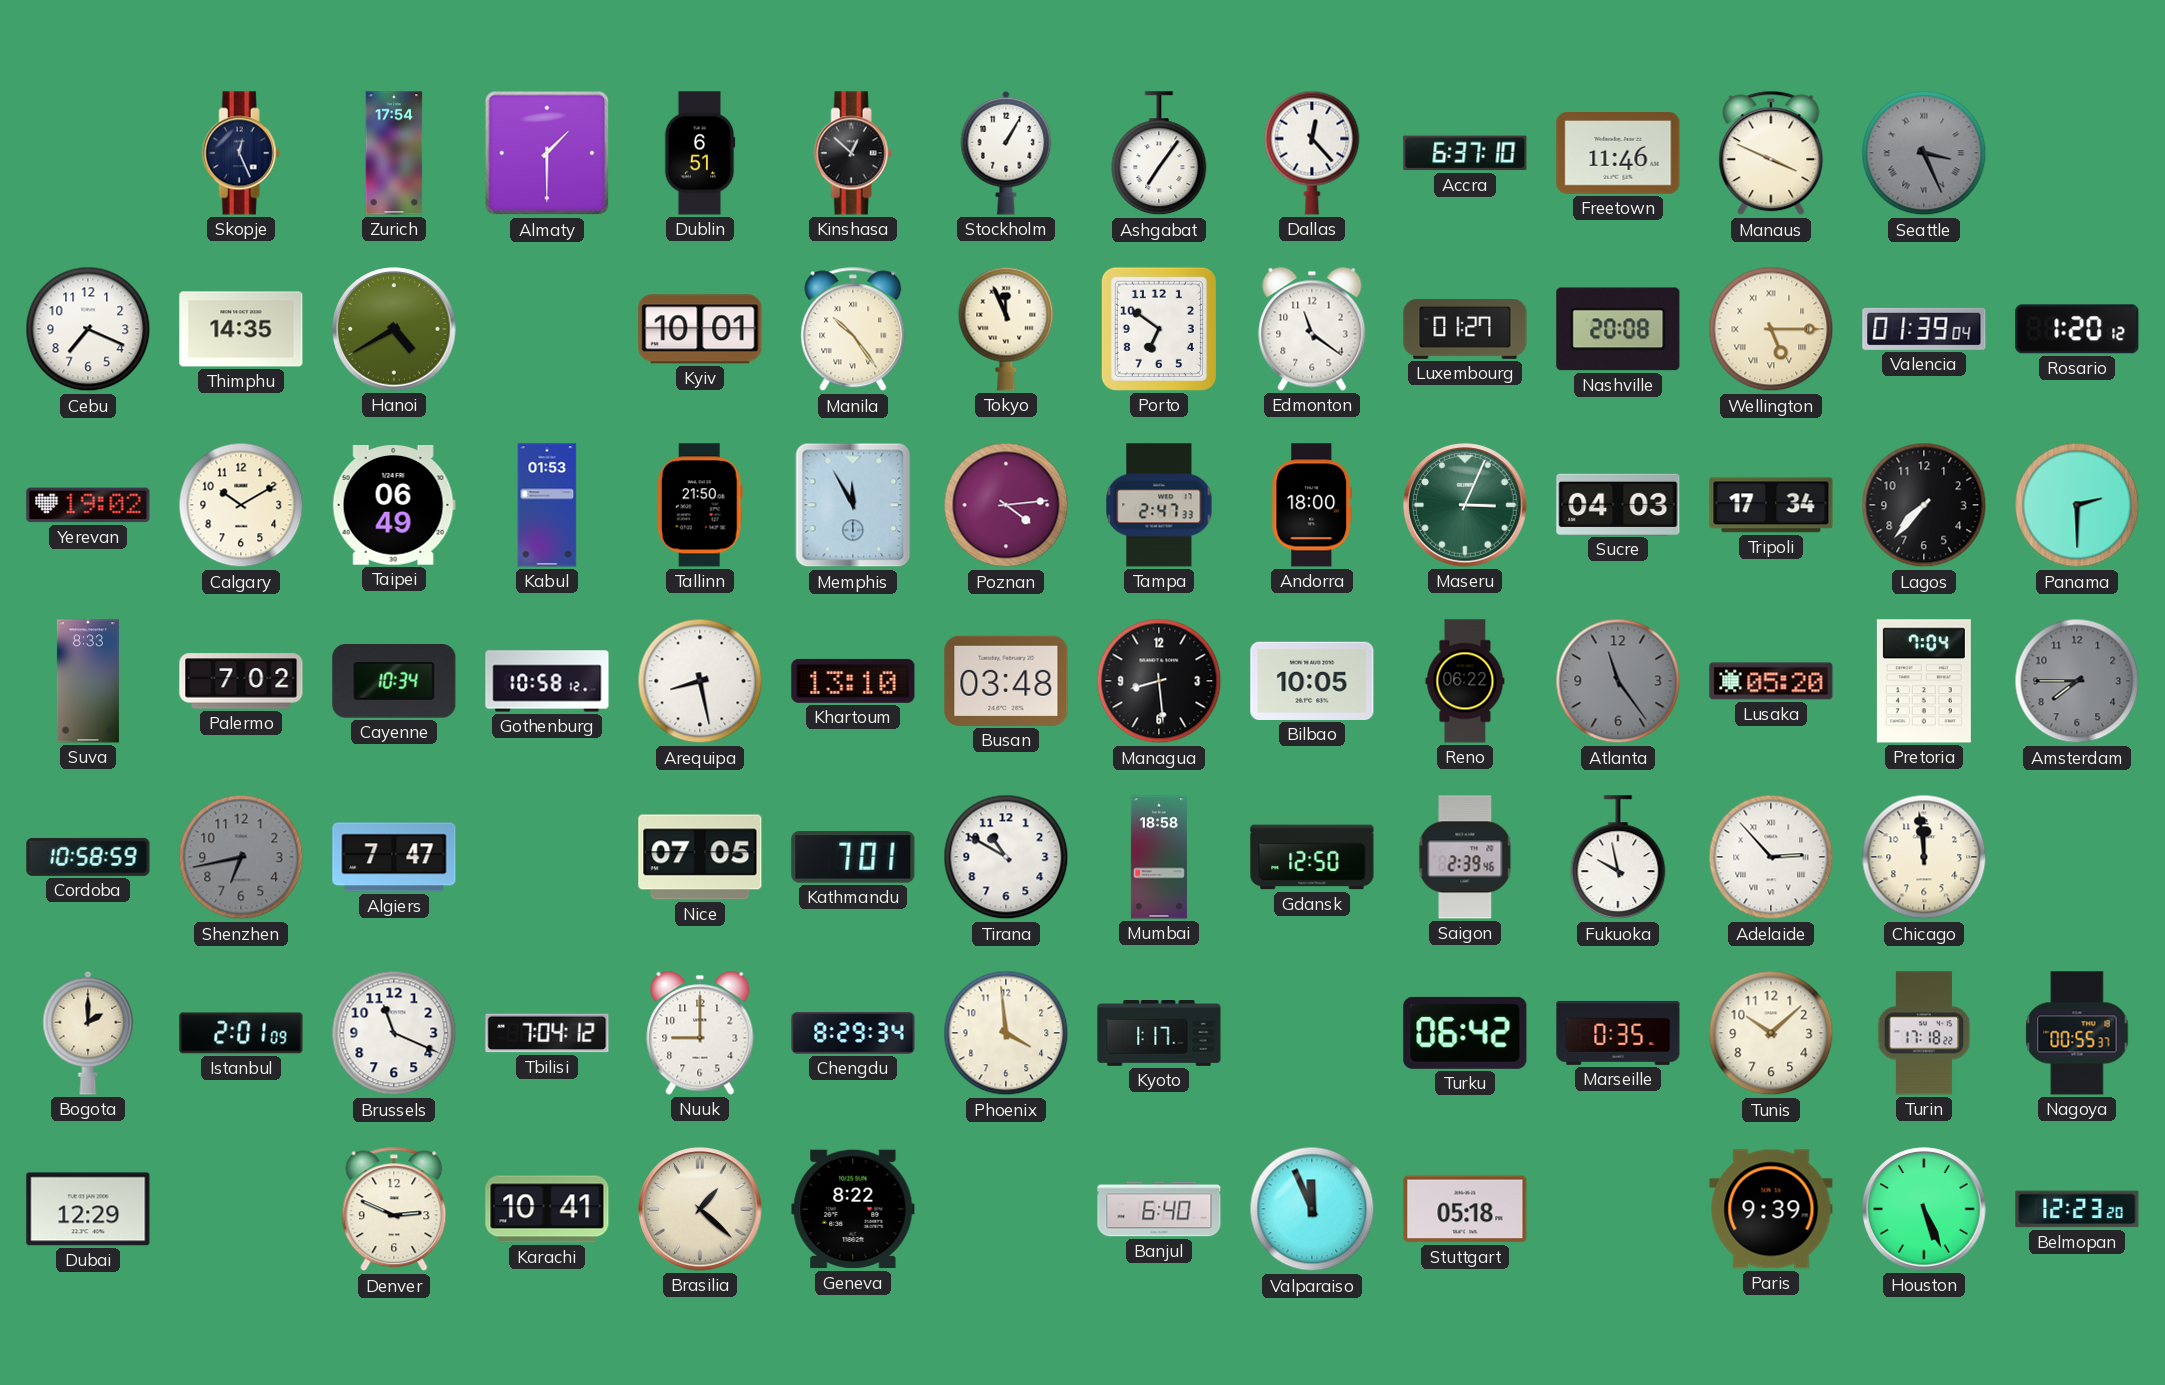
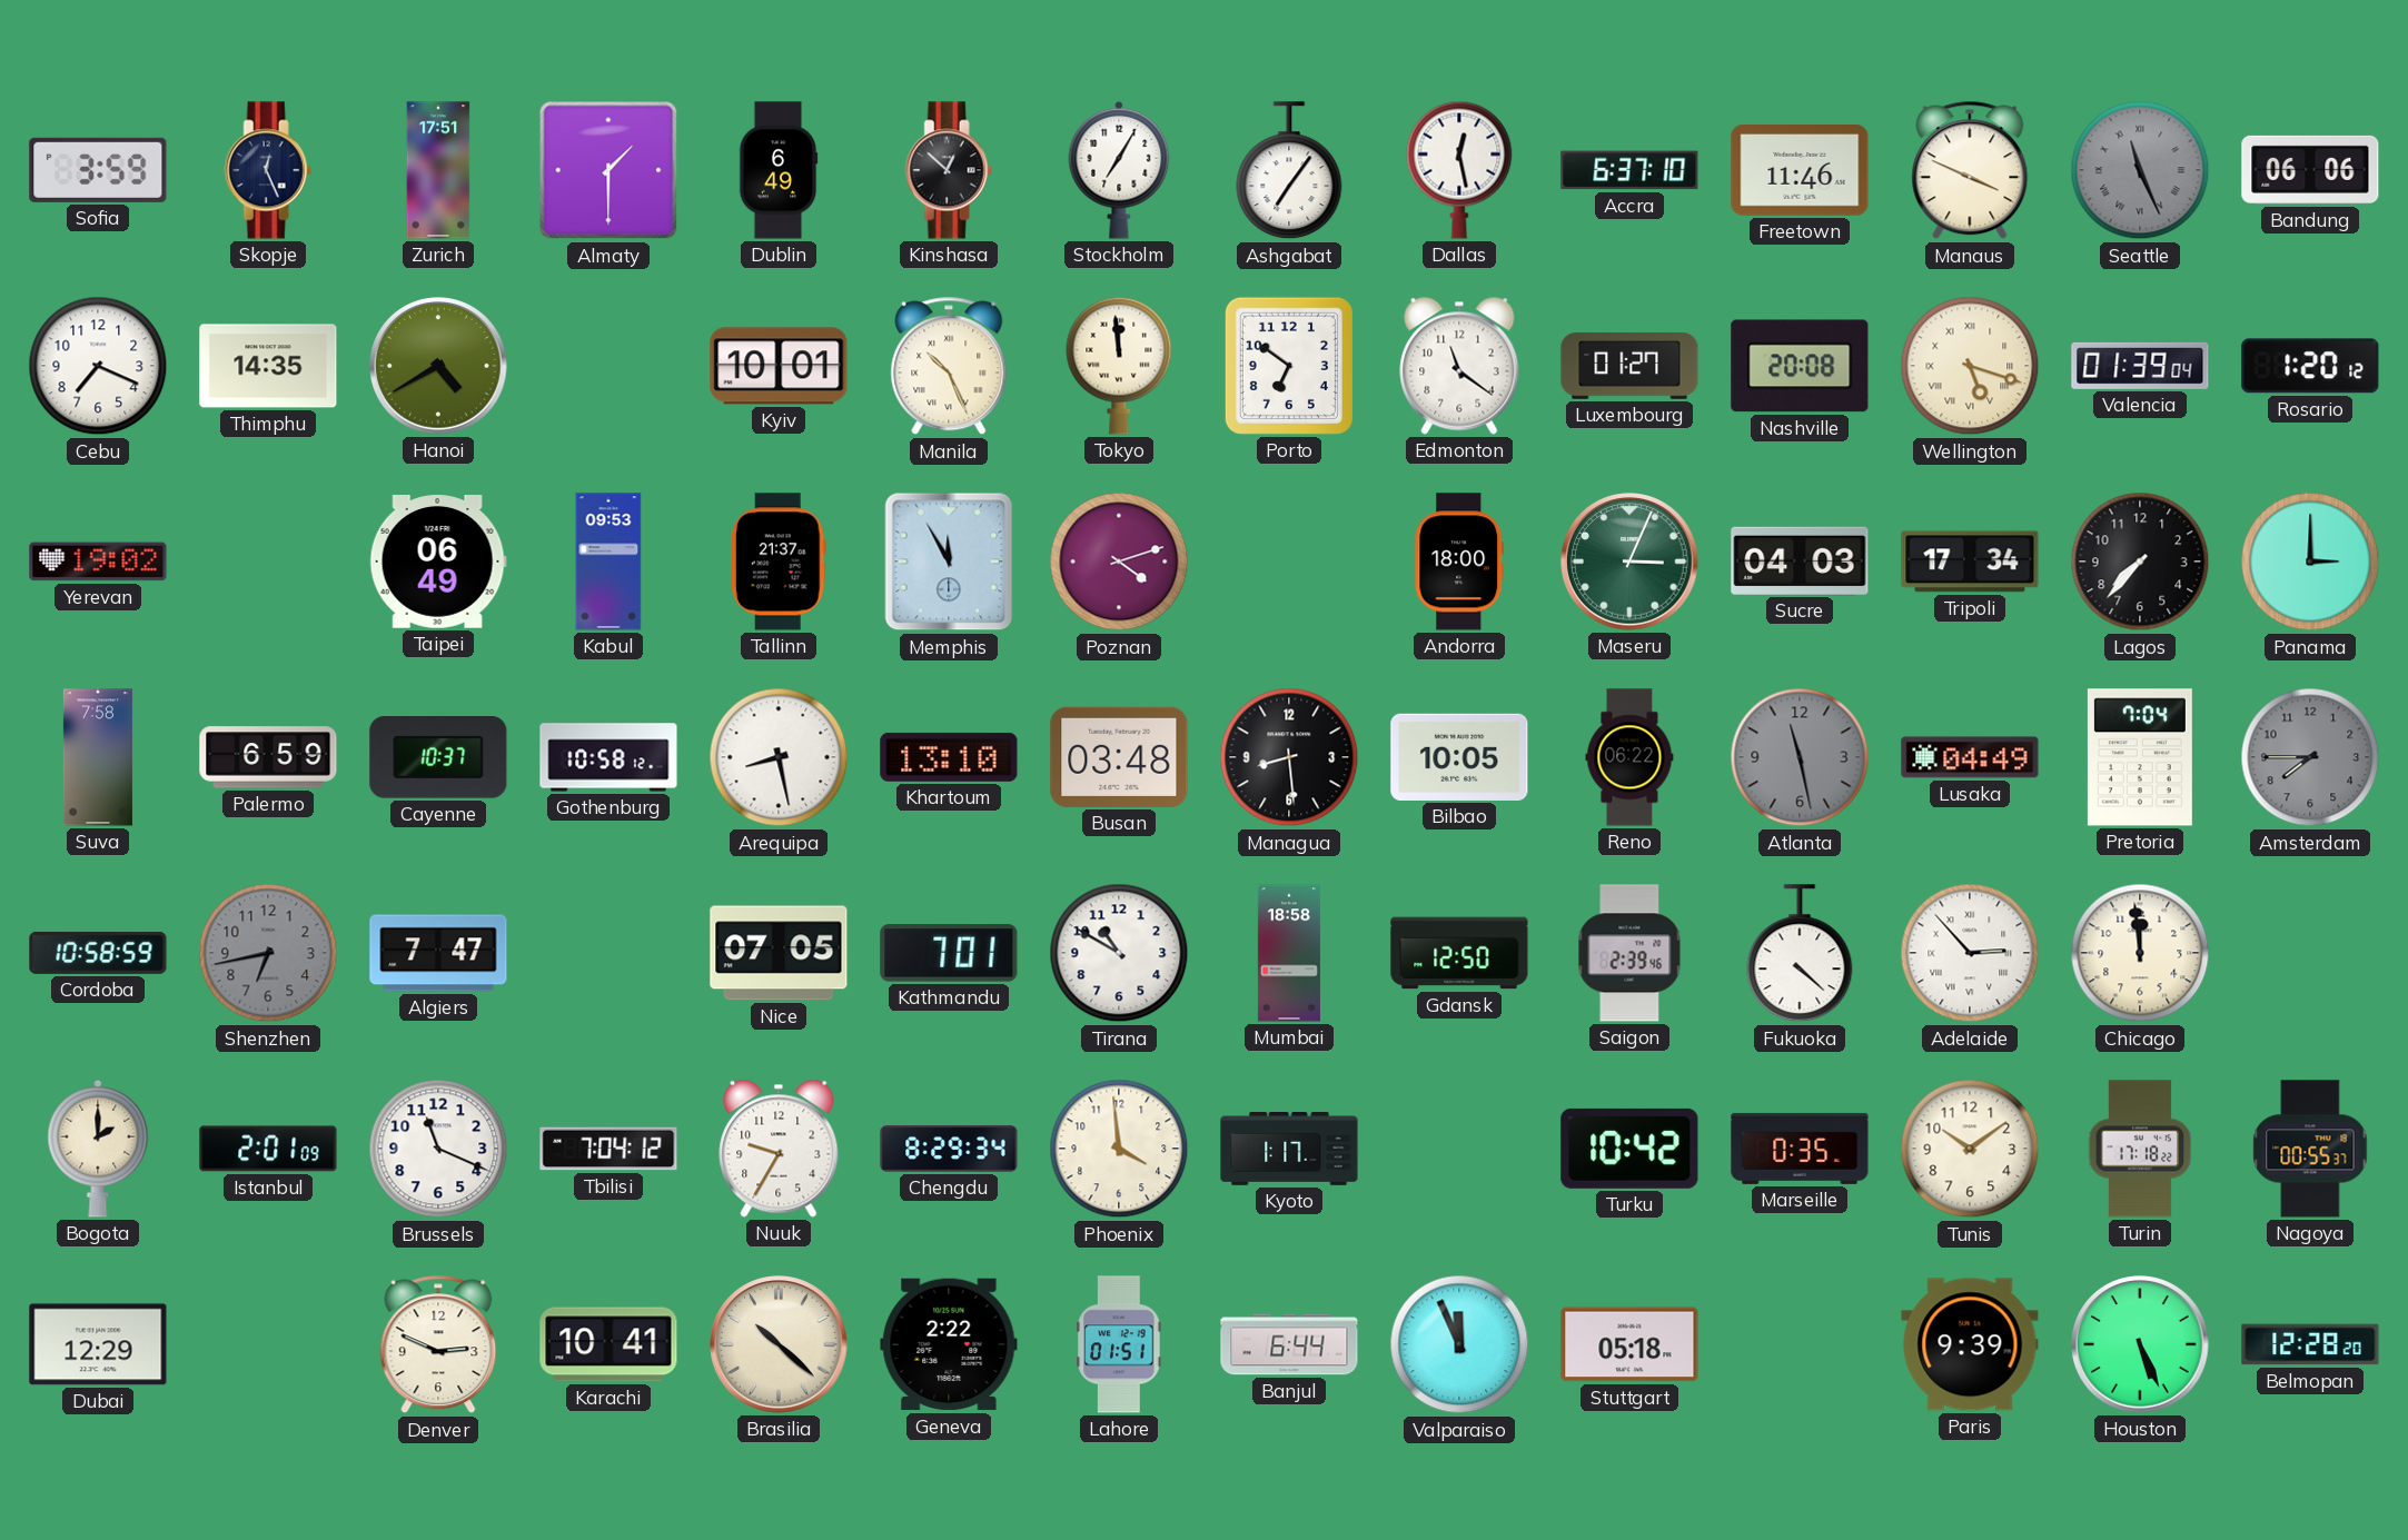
Sofia: none -> 3:59
Zurich: 17:54 -> 17:51
Dublin: 6:51 -> 6:49
Stockholm: 1:05 -> 7:05
Dallas: 12:23 -> 12:28
Seattle: 3:26 -> 11:26
Bandung: none -> 06:06
Manila: 10:24 -> 10:26
Tokyo: 11:56 -> 11:59
Wellington: 5:15 -> 5:18
Calgary: 10:10 -> none
Kabul: 01:53 -> 09:53
Tallinn: 21:50 -> 21:37
Poznan: 4:14 -> 4:12
Tampa: 2:47 -> none
Panama: 2:30 -> 3:00
Suva: 8:33 -> 7:58
Palermo: 7:02 -> 6:59
Cayenne: 10:34 -> 10:37
Atlanta: 11:24 -> 11:28
Lusaka: 05:20 -> 04:49
Fukuoka: 9:58 -> 4:22
Nuuk: 9:00 -> 9:35
Turku: 06:42 -> 10:42
Tunis: 10:08 -> 10:09
Brasilia: 1:22 -> 10:22
Geneva: 8:22 -> 2:22
Lahore: none -> 01:51
Banjul: 6:40 -> 6:44
Belmopan: 12:23 -> 12:28
